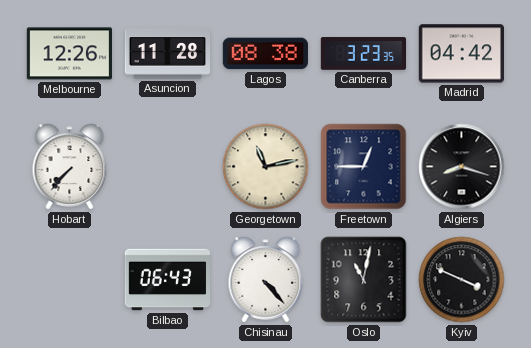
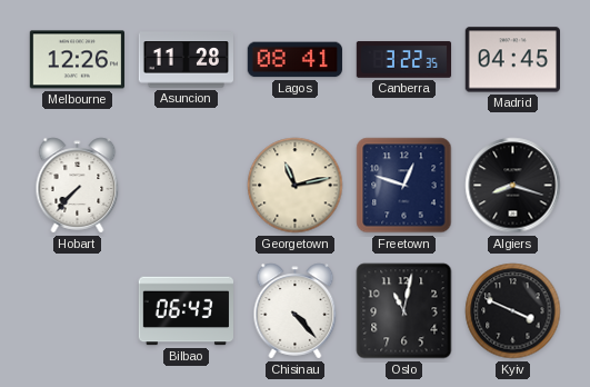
Lagos: 08:38 -> 08:41
Canberra: 3:23 -> 3:22
Madrid: 04:42 -> 04:45
Freetown: 12:45 -> 12:48
